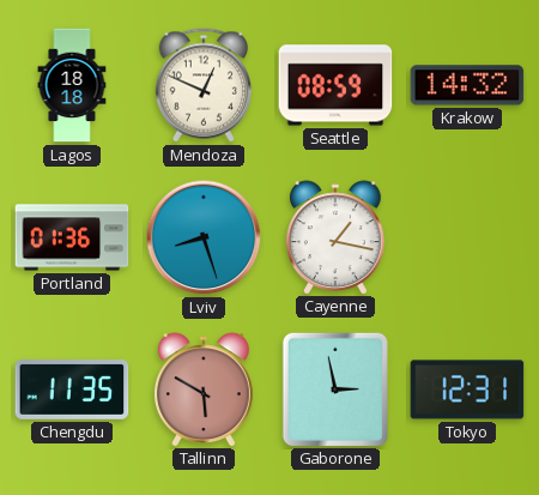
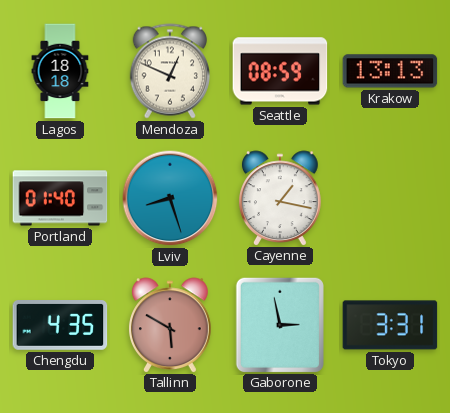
Krakow: 14:32 -> 13:13
Portland: 01:36 -> 01:40
Chengdu: 11:35 -> 4:35
Tokyo: 12:31 -> 3:31
